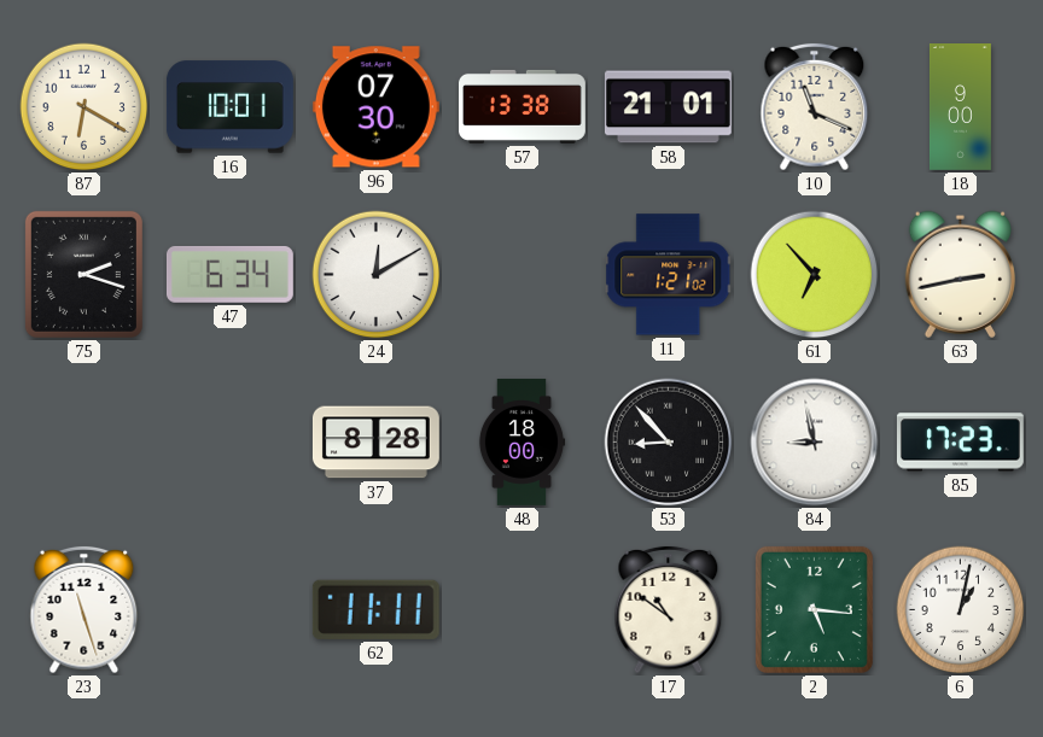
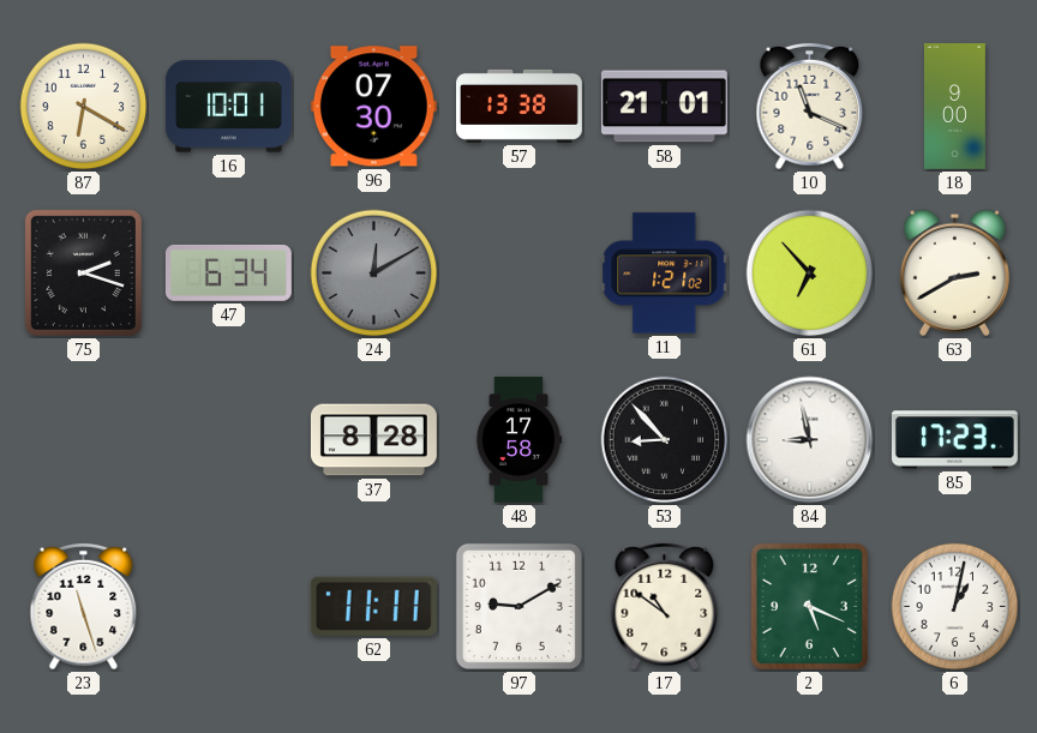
24 dial: white -> grey
63: 2:43 -> 2:40
48: 18:00 -> 17:58
97: none -> 9:10
2: 5:16 -> 5:19
